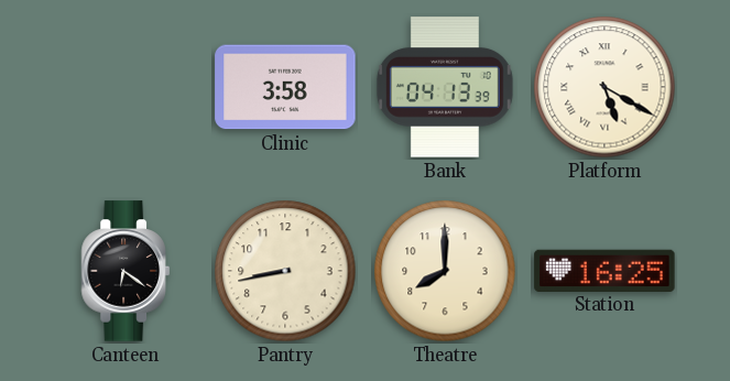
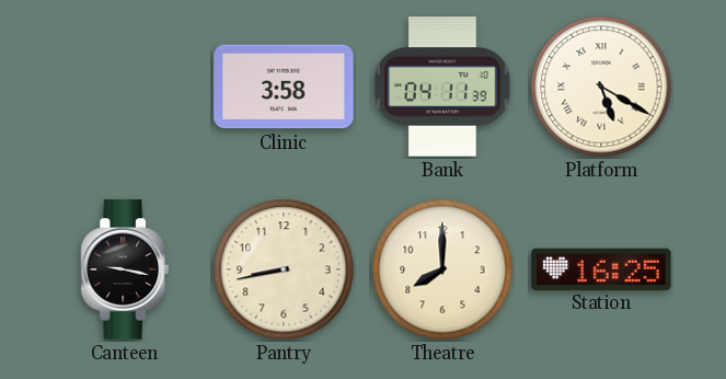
Bank: 04:13 -> 04:11
Canteen: 6:21 -> 9:17
